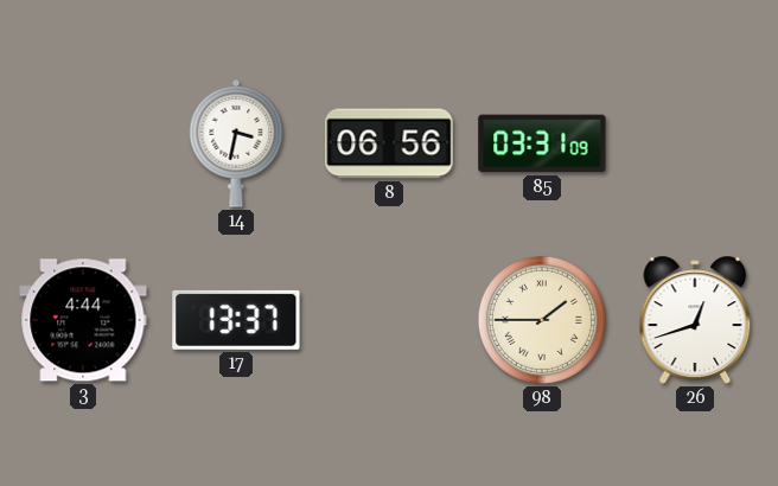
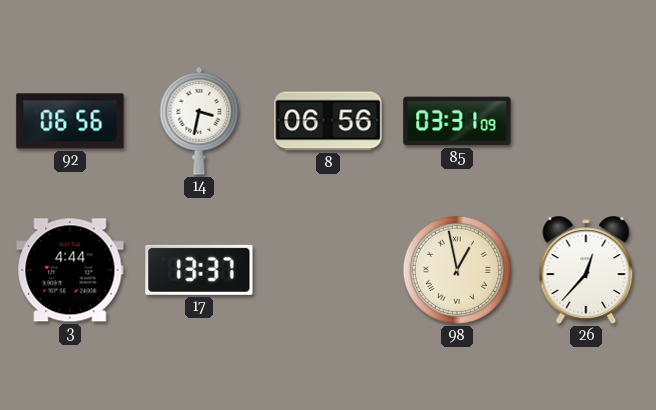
92: none -> 06:56
98: 1:45 -> 12:58
26: 12:42 -> 12:37
